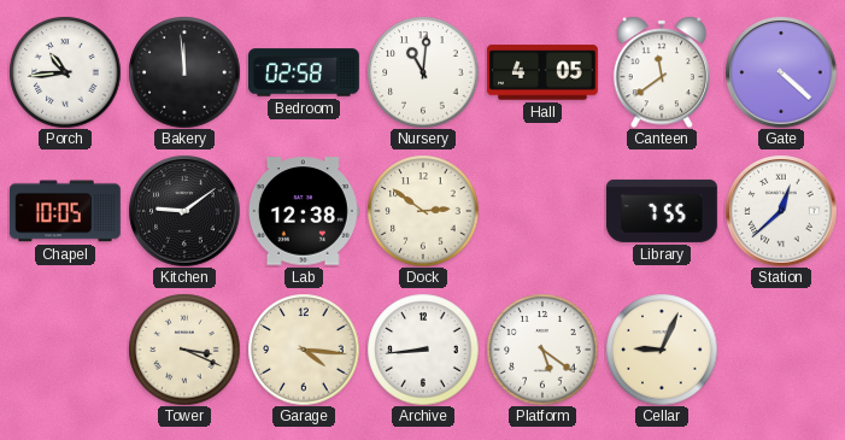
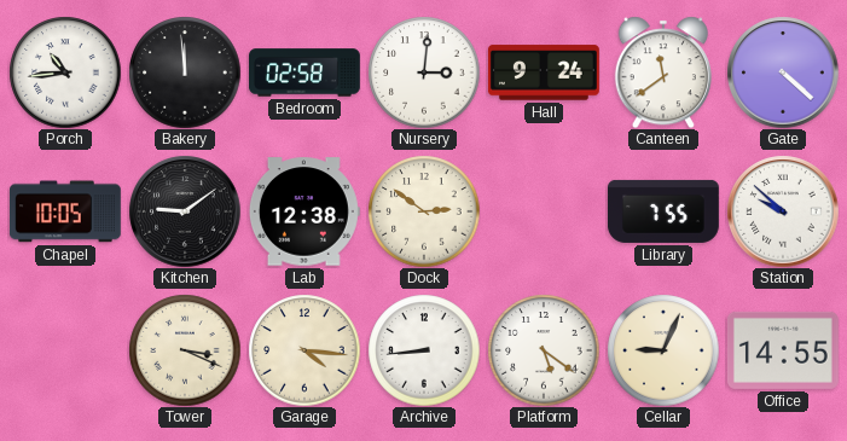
Nursery: 11:01 -> 3:01
Hall: 4:05 -> 9:24
Station: 12:38 -> 9:52
Office: none -> 14:55
